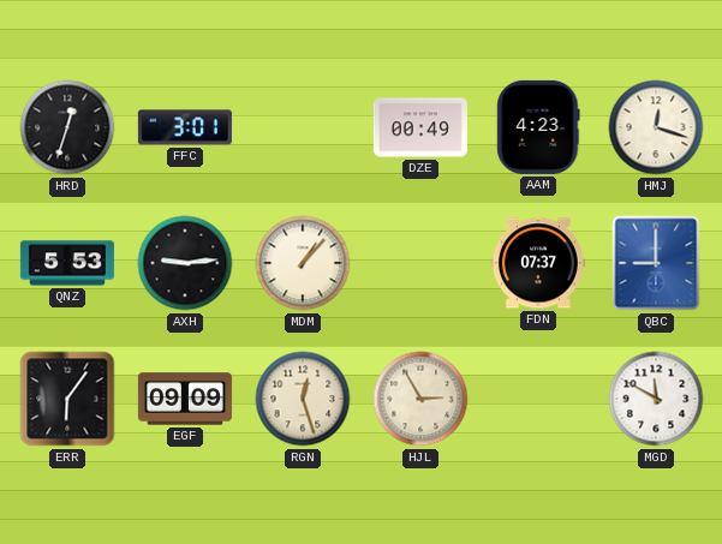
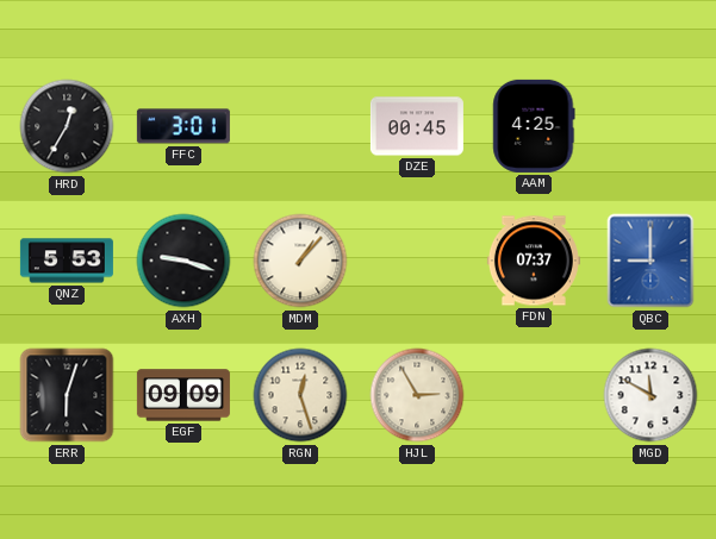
HRD: 12:33 -> 12:35
DZE: 00:49 -> 00:45
AAM: 4:23 -> 4:25
HMJ: 12:18 -> none
AXH: 9:14 -> 9:18
ERR: 6:06 -> 6:03
